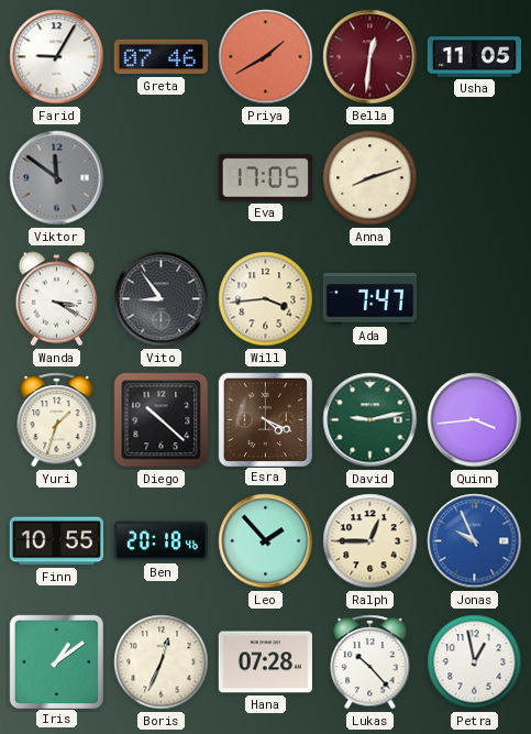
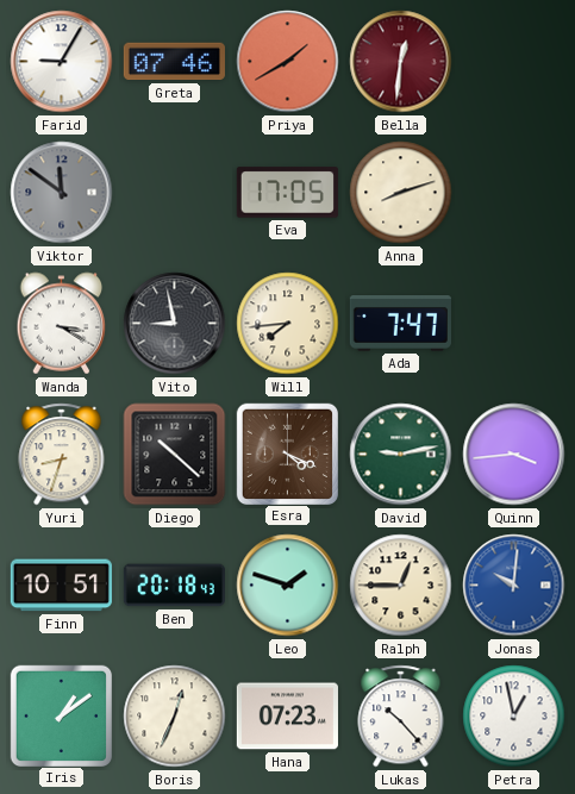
Usha: 11:05 -> none
Vito: 8:54 -> 8:58
Will: 3:44 -> 7:44
Yuri: 1:33 -> 8:33
Finn: 10:55 -> 10:51
Ben: 20:18:46 -> 20:18:43
Leo: 1:53 -> 1:48
Jonas: 9:56 -> 10:01
Hana: 07:28 -> 07:23
